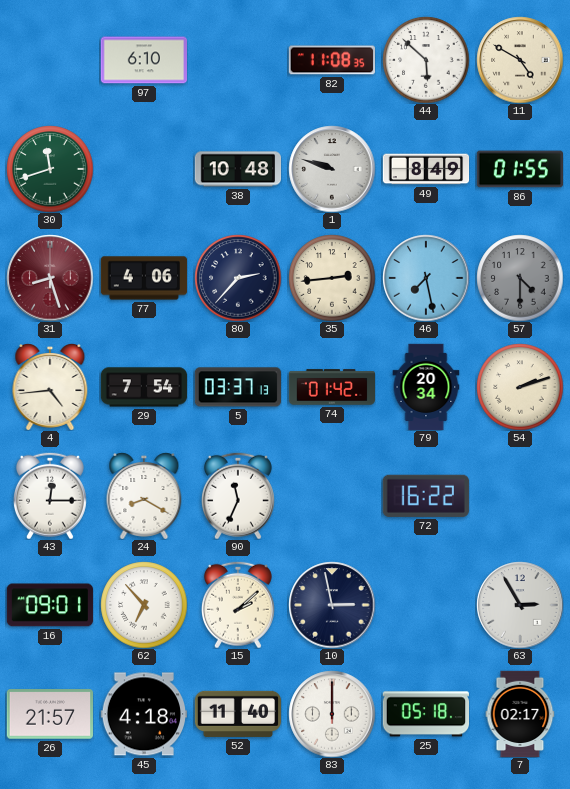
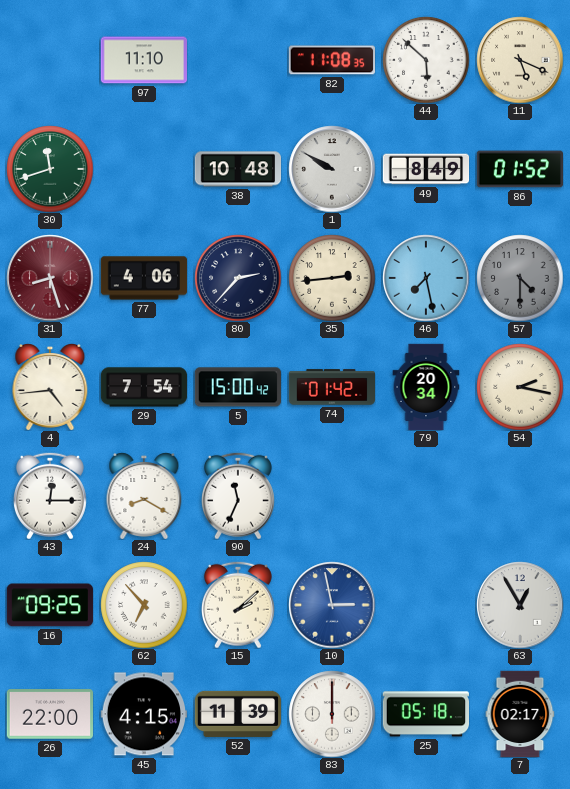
97: 6:10 -> 11:10
11: 4:50 -> 5:19
1: 9:48 -> 9:50
86: 01:55 -> 01:52
5: 03:37 -> 15:00
54: 2:12 -> 2:17
72: 16:22 -> none
16: 09:01 -> 09:25
10 dial: navy -> blue
63: 2:55 -> 12:55
26: 21:57 -> 22:00
45: 4:18 -> 4:15
52: 11:40 -> 11:39
